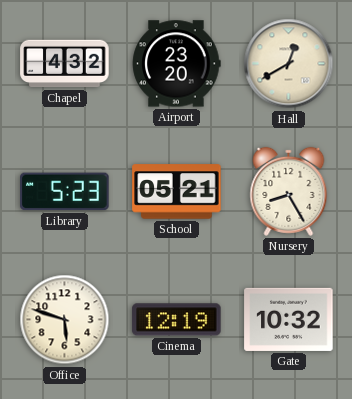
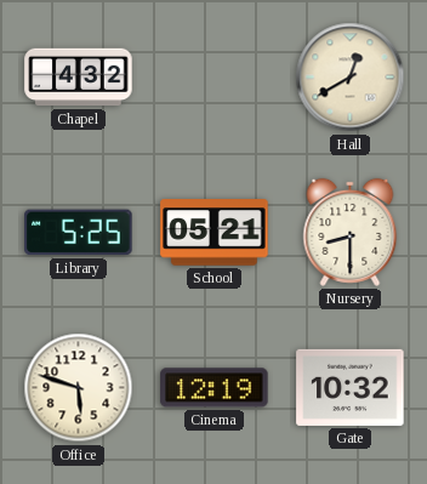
Airport: 23:20 -> none
Library: 5:23 -> 5:25
Nursery: 8:25 -> 8:30
